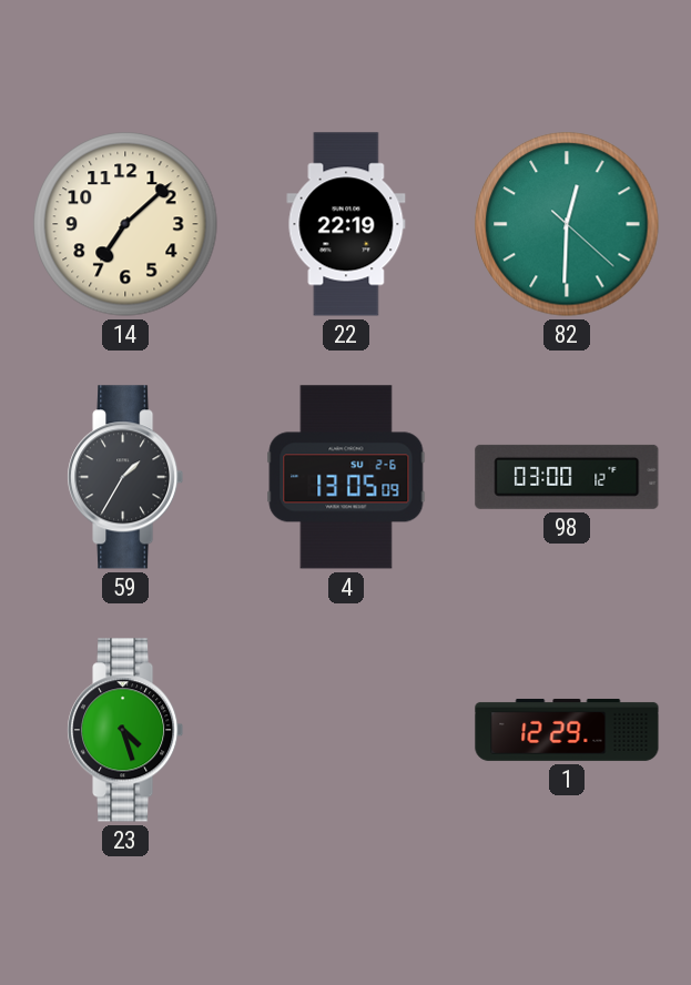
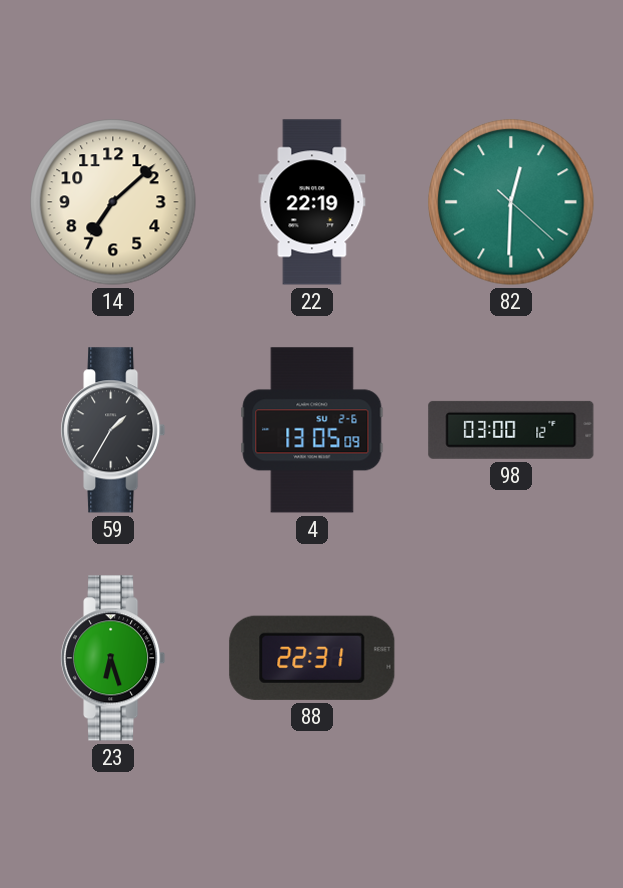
23: 4:27 -> 6:27
88: none -> 22:31
1: 12:29 -> none
